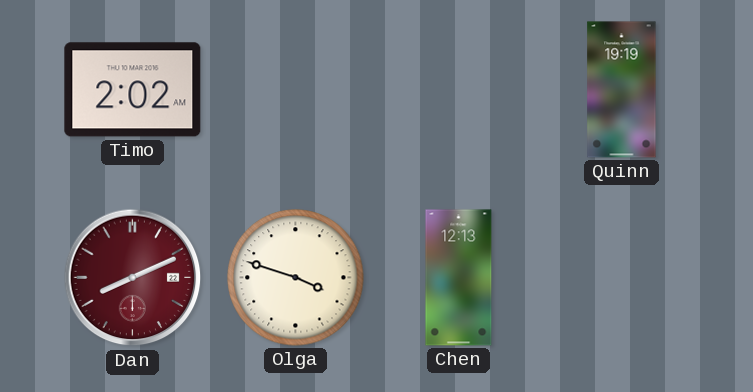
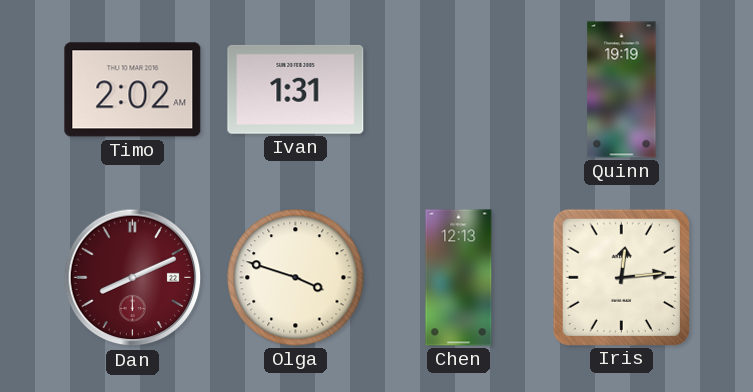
Ivan: none -> 1:31
Iris: none -> 12:14
